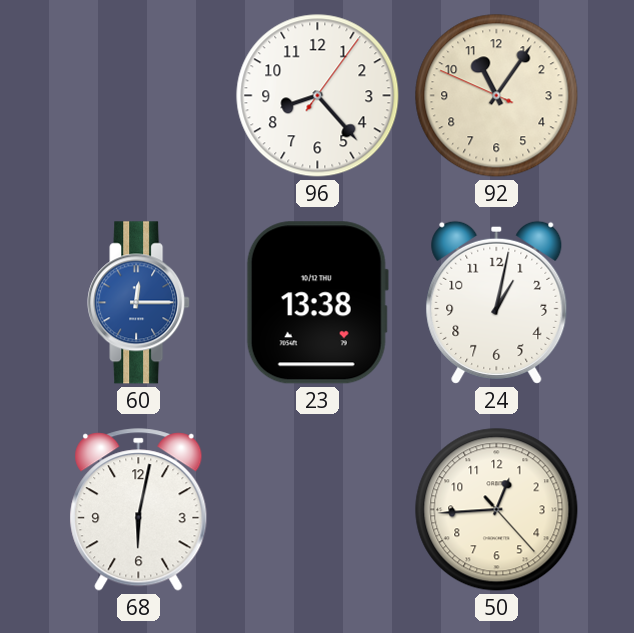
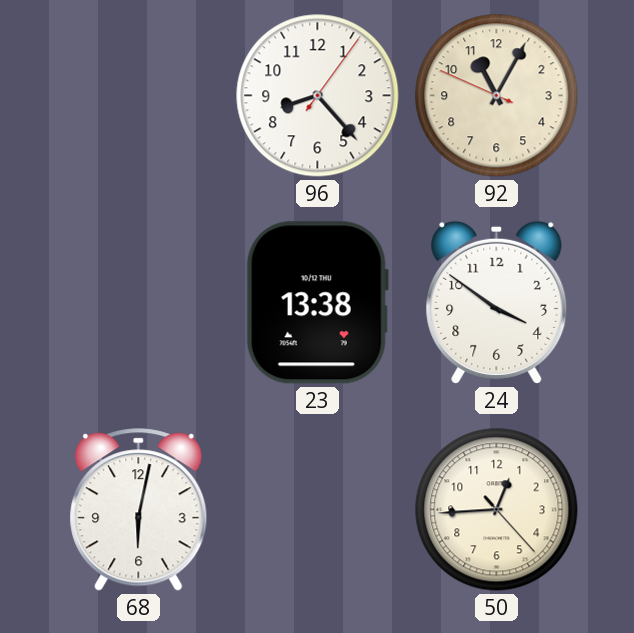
92: 11:05 -> 11:04
60: 12:15 -> none
24: 1:02 -> 3:51
